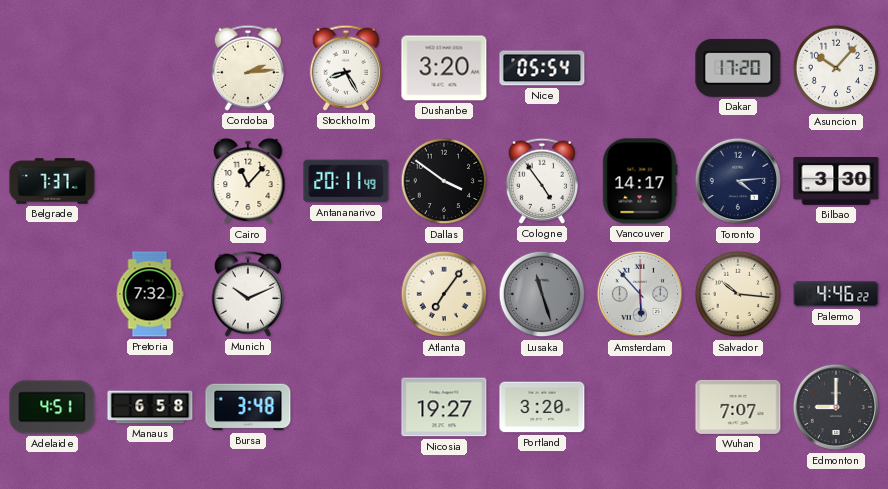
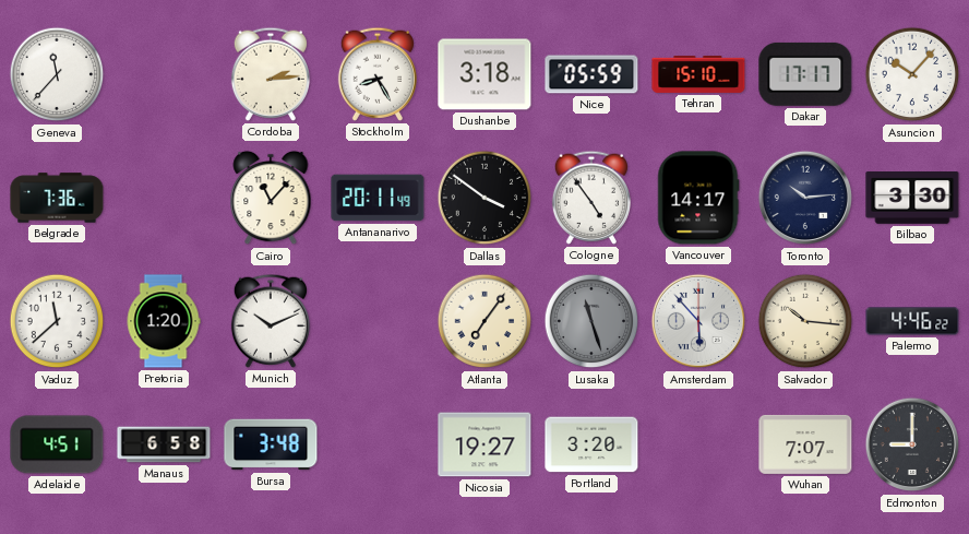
Geneva: none -> 11:37
Dushanbe: 3:20 -> 3:18
Nice: 05:54 -> 05:59
Tehran: none -> 15:10
Dakar: 17:20 -> 17:17
Belgrade: 7:37 -> 7:36
Toronto: 4:14 -> 10:14
Vaduz: none -> 11:38
Pretoria: 7:32 -> 1:20
